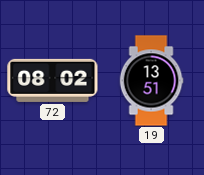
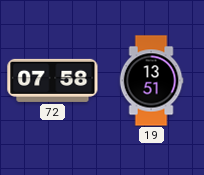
72: 08:02 -> 07:58
